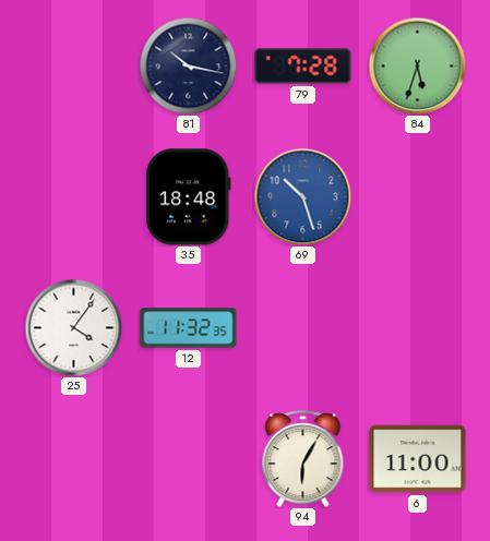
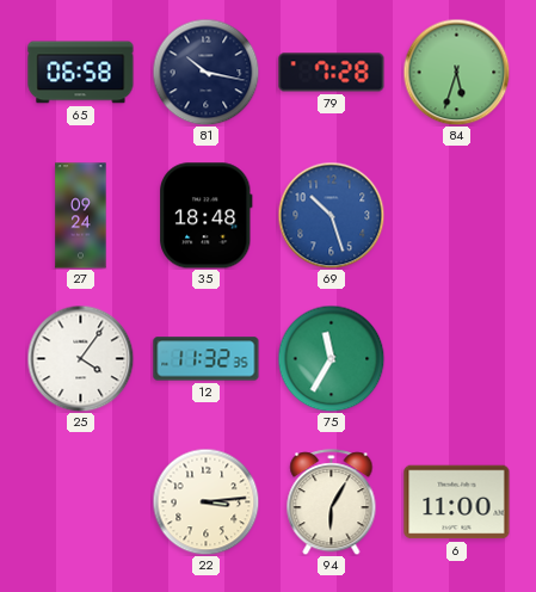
65: none -> 06:58
27: none -> 09:24
75: none -> 11:35
22: none -> 3:14
